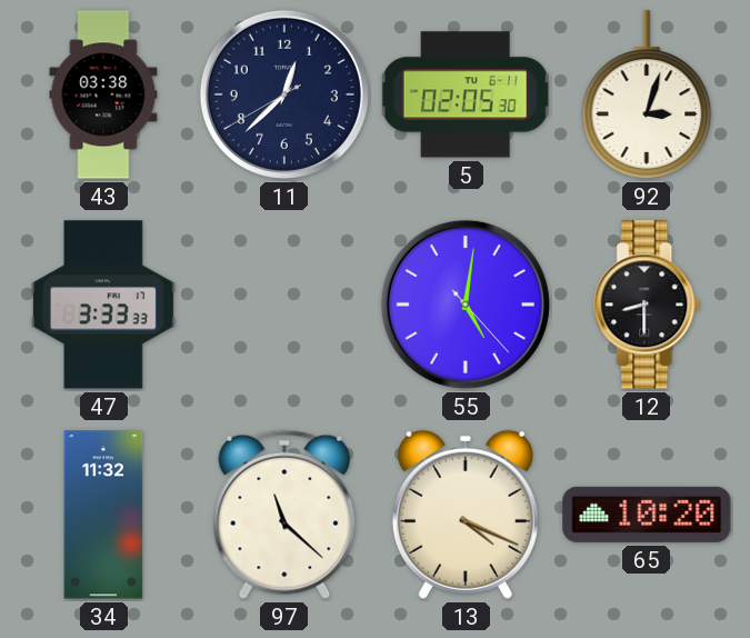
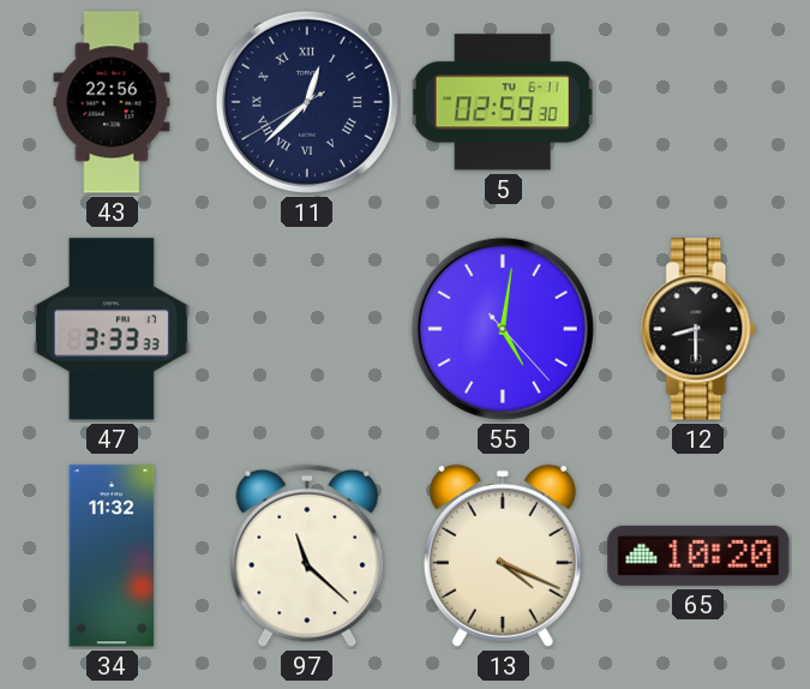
43: 03:38 -> 22:56
11 numerals: Arabic -> Roman
5: 02:05 -> 02:59
92: 3:03 -> none
